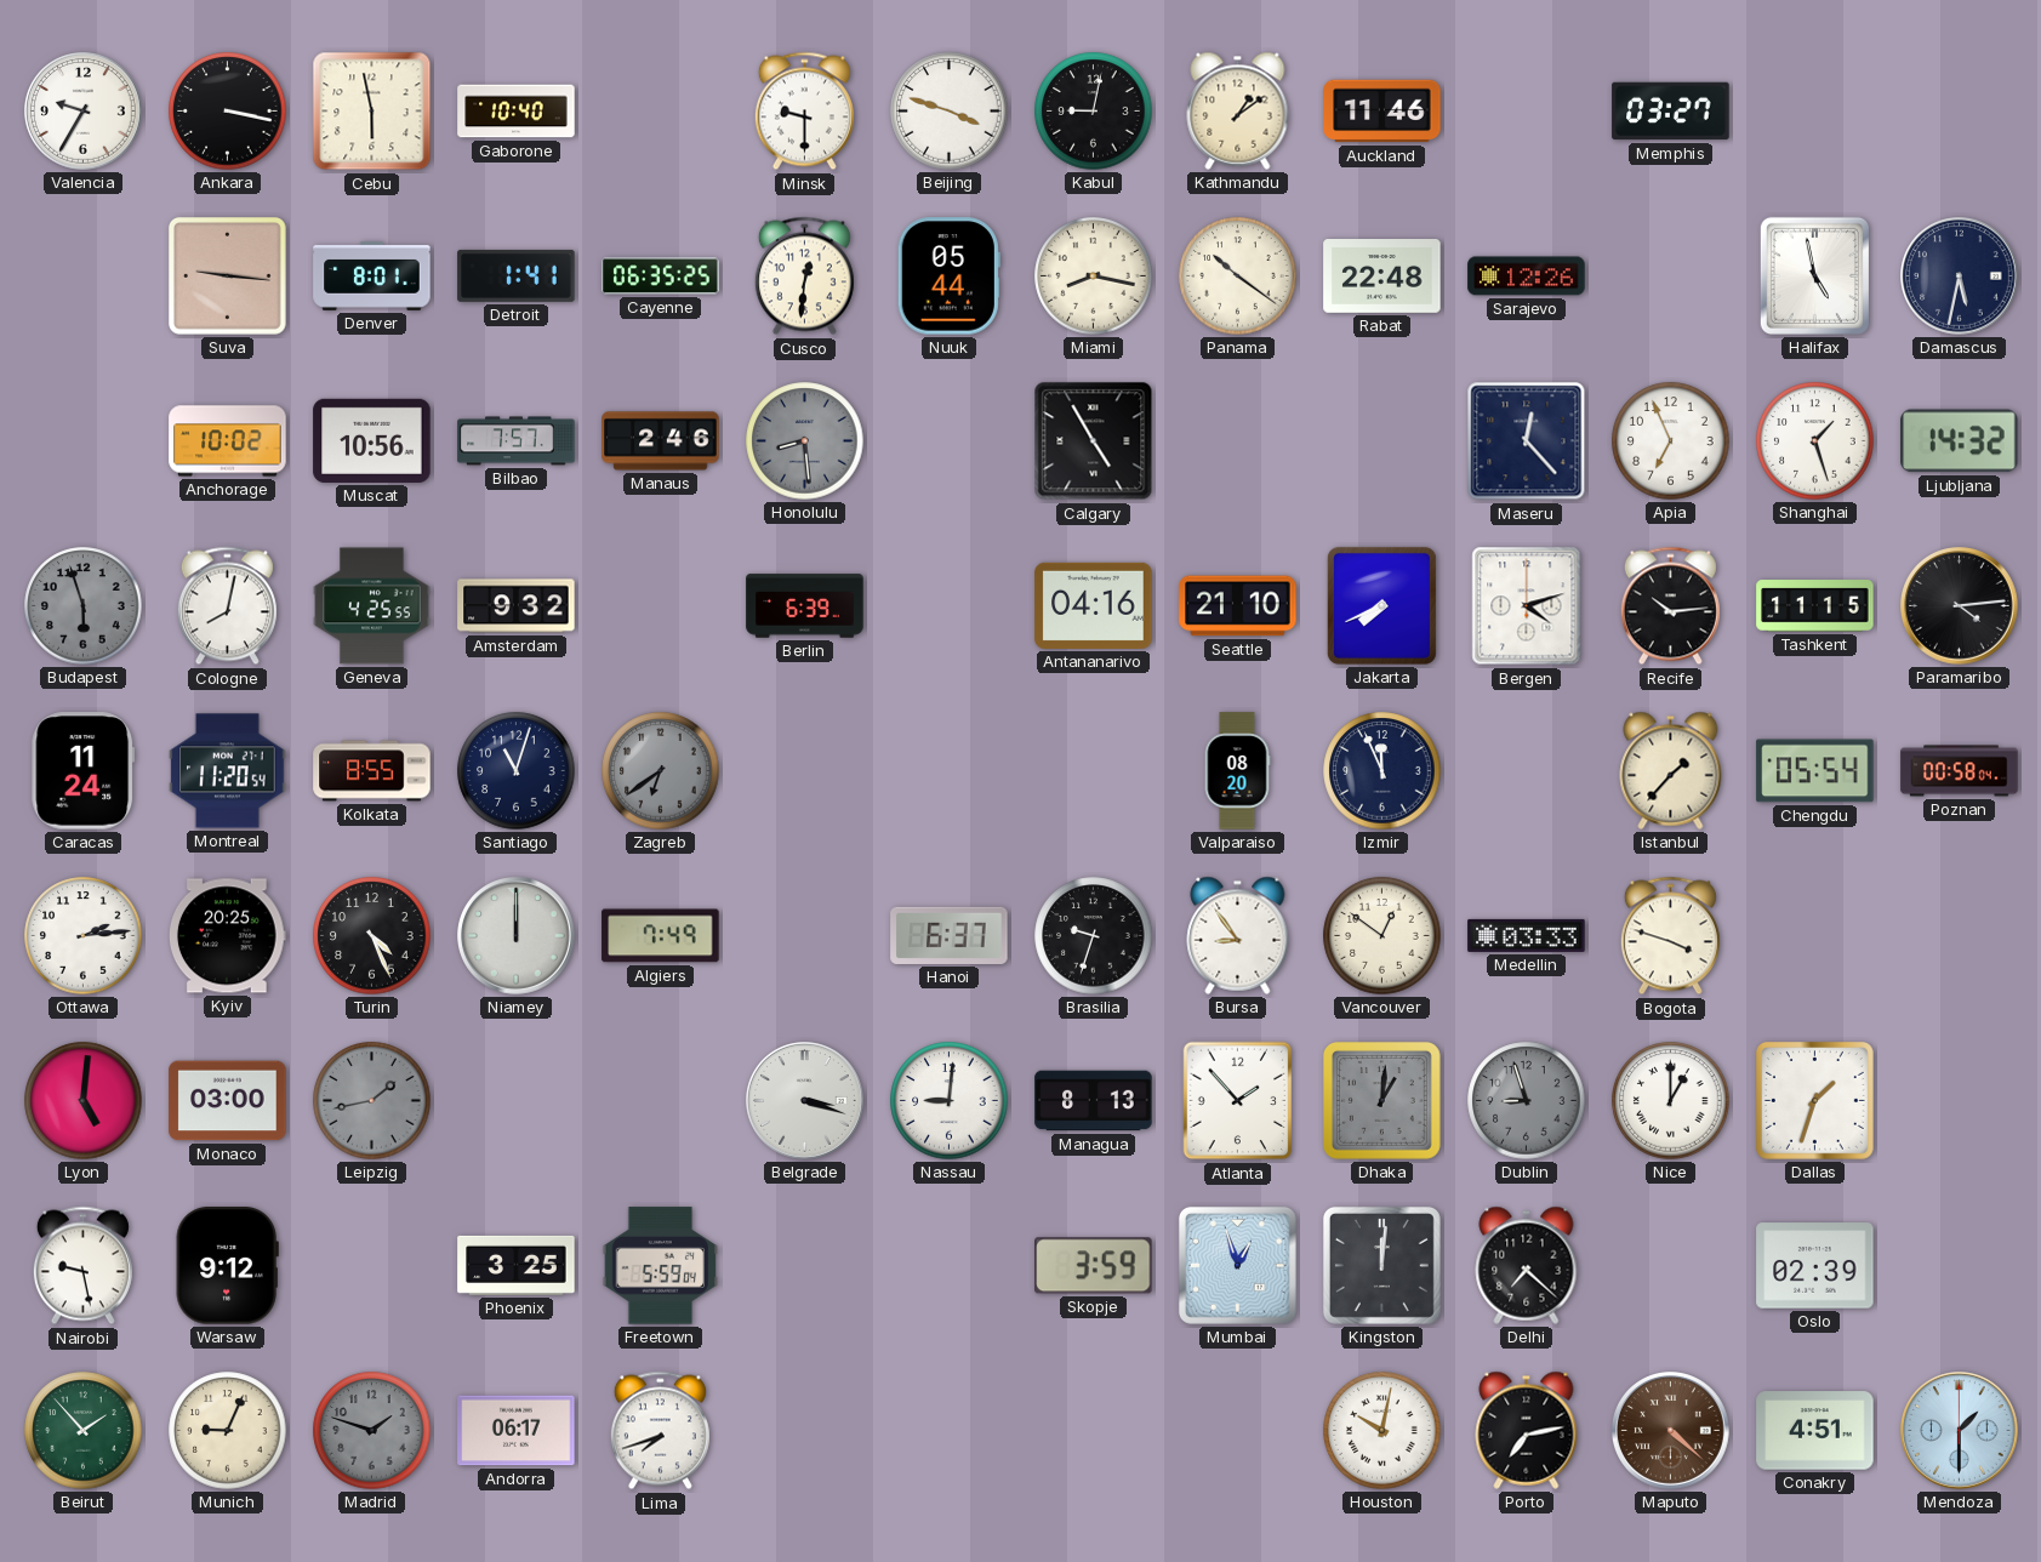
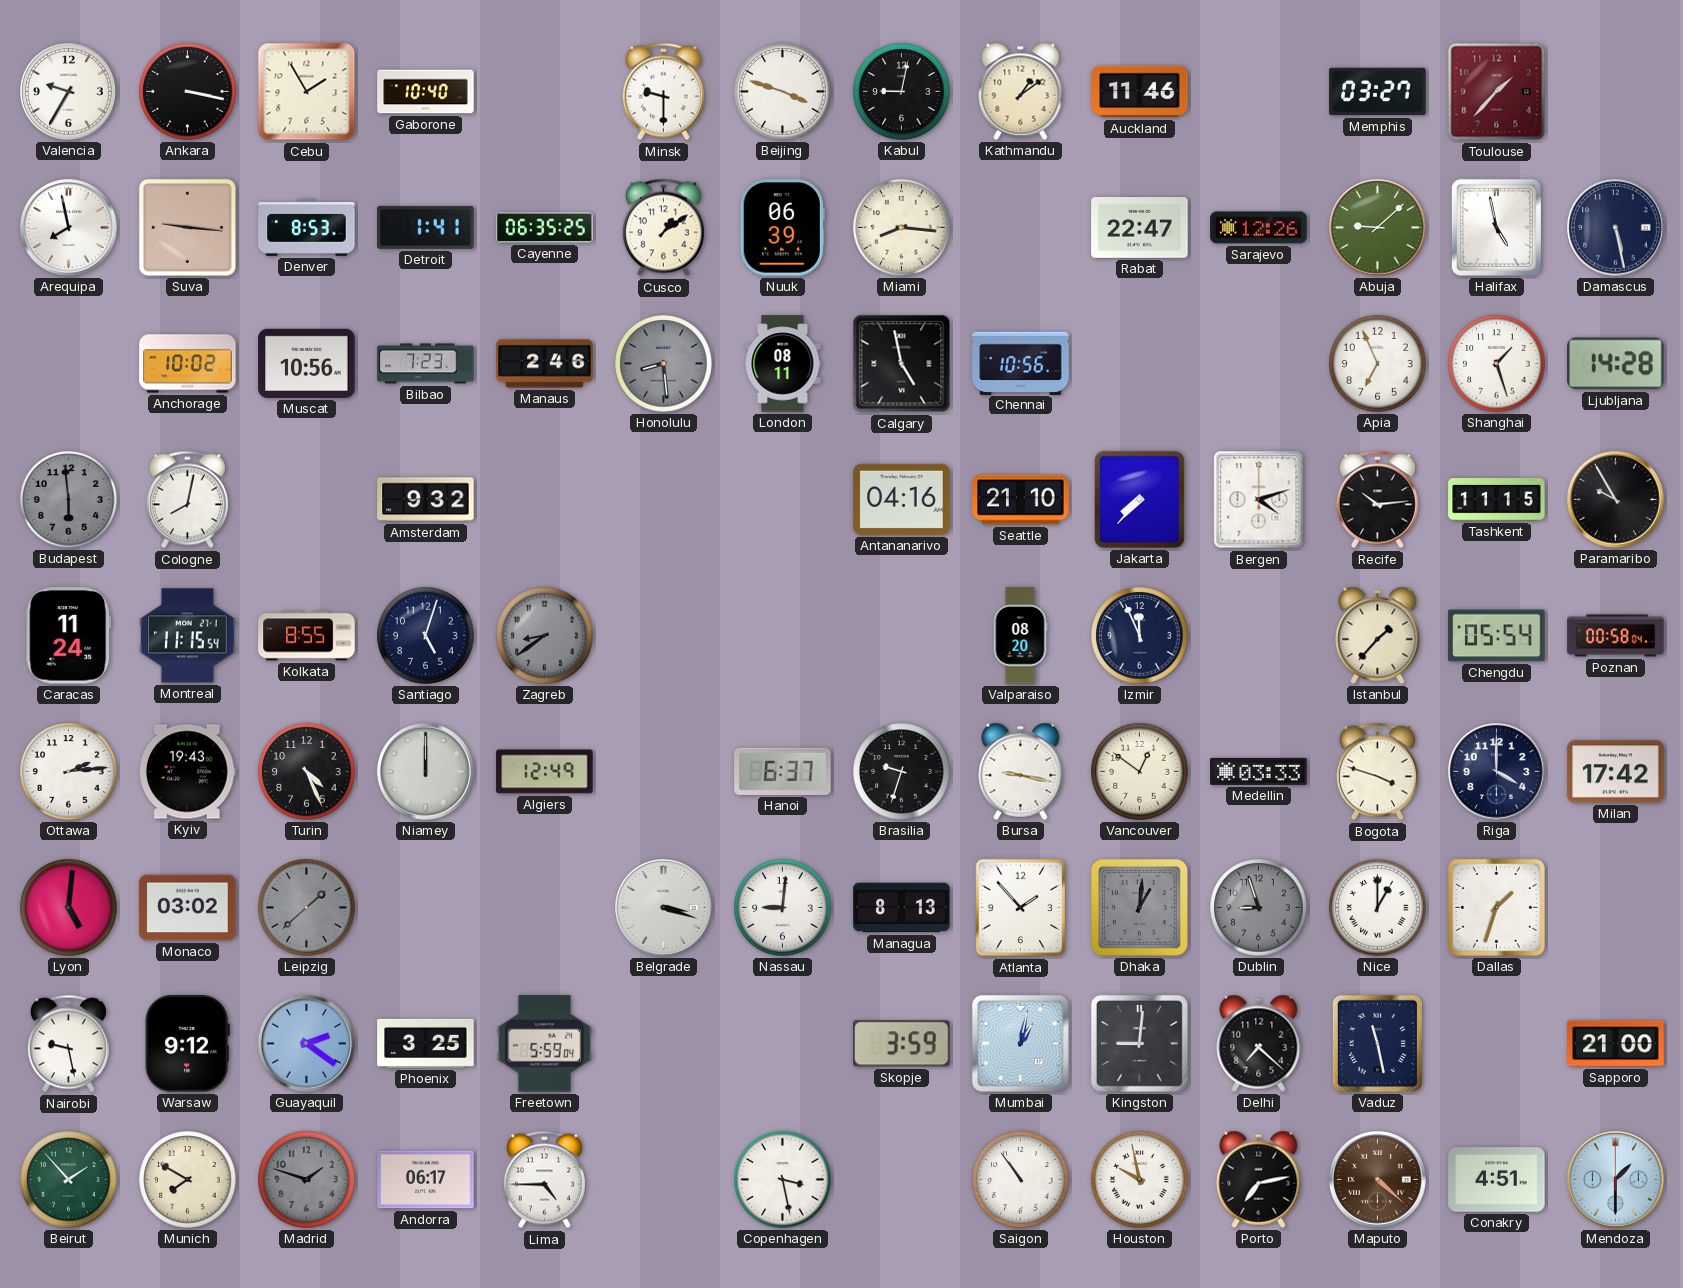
Cebu: 5:58 -> 1:55
Toulouse: none -> 1:37
Arequipa: none -> 7:58
Denver: 8:01 -> 8:53
Cusco: 12:31 -> 1:09
Nuuk: 05:44 -> 06:39
Miami: 8:17 -> 8:16
Panama: 10:21 -> none
Rabat: 22:48 -> 22:47
Abuja: none -> 9:08
Damascus: 5:32 -> 5:28
Bilbao: 7:57 -> 7:23
London: none -> 08:11
Calgary: 4:55 -> 4:58
Chennai: none -> 10:56
Maseru: 12:23 -> none
Ljubljana: 14:32 -> 14:28
Budapest: 5:57 -> 5:59
Geneva: 4:25 -> none
Berlin: 6:39 -> none
Jakarta: 7:41 -> 7:37
Paramaribo: 4:14 -> 9:55
Montreal: 11:20 -> 11:15
Santiago: 11:03 -> 5:03
Zagreb: 6:39 -> 8:39
Kyiv: 20:25 -> 19:43
Algiers: 7:49 -> 12:49
Bursa: 8:54 -> 9:17
Riga: none -> 4:00
Milan: none -> 17:42
Monaco: 03:00 -> 03:02
Leipzig: 1:43 -> 1:38
Guayaquil: none -> 2:21
Mumbai: 12:57 -> 1:02
Kingston: 12:01 -> 9:01
Vaduz: none -> 11:28
Oslo: 02:39 -> none
Sapporo: none -> 21:00
Munich: 9:04 -> 7:50
Lima: 7:42 -> 4:45
Copenhagen: none -> 3:28
Saigon: none -> 10:54
Houston: 10:02 -> 9:58
